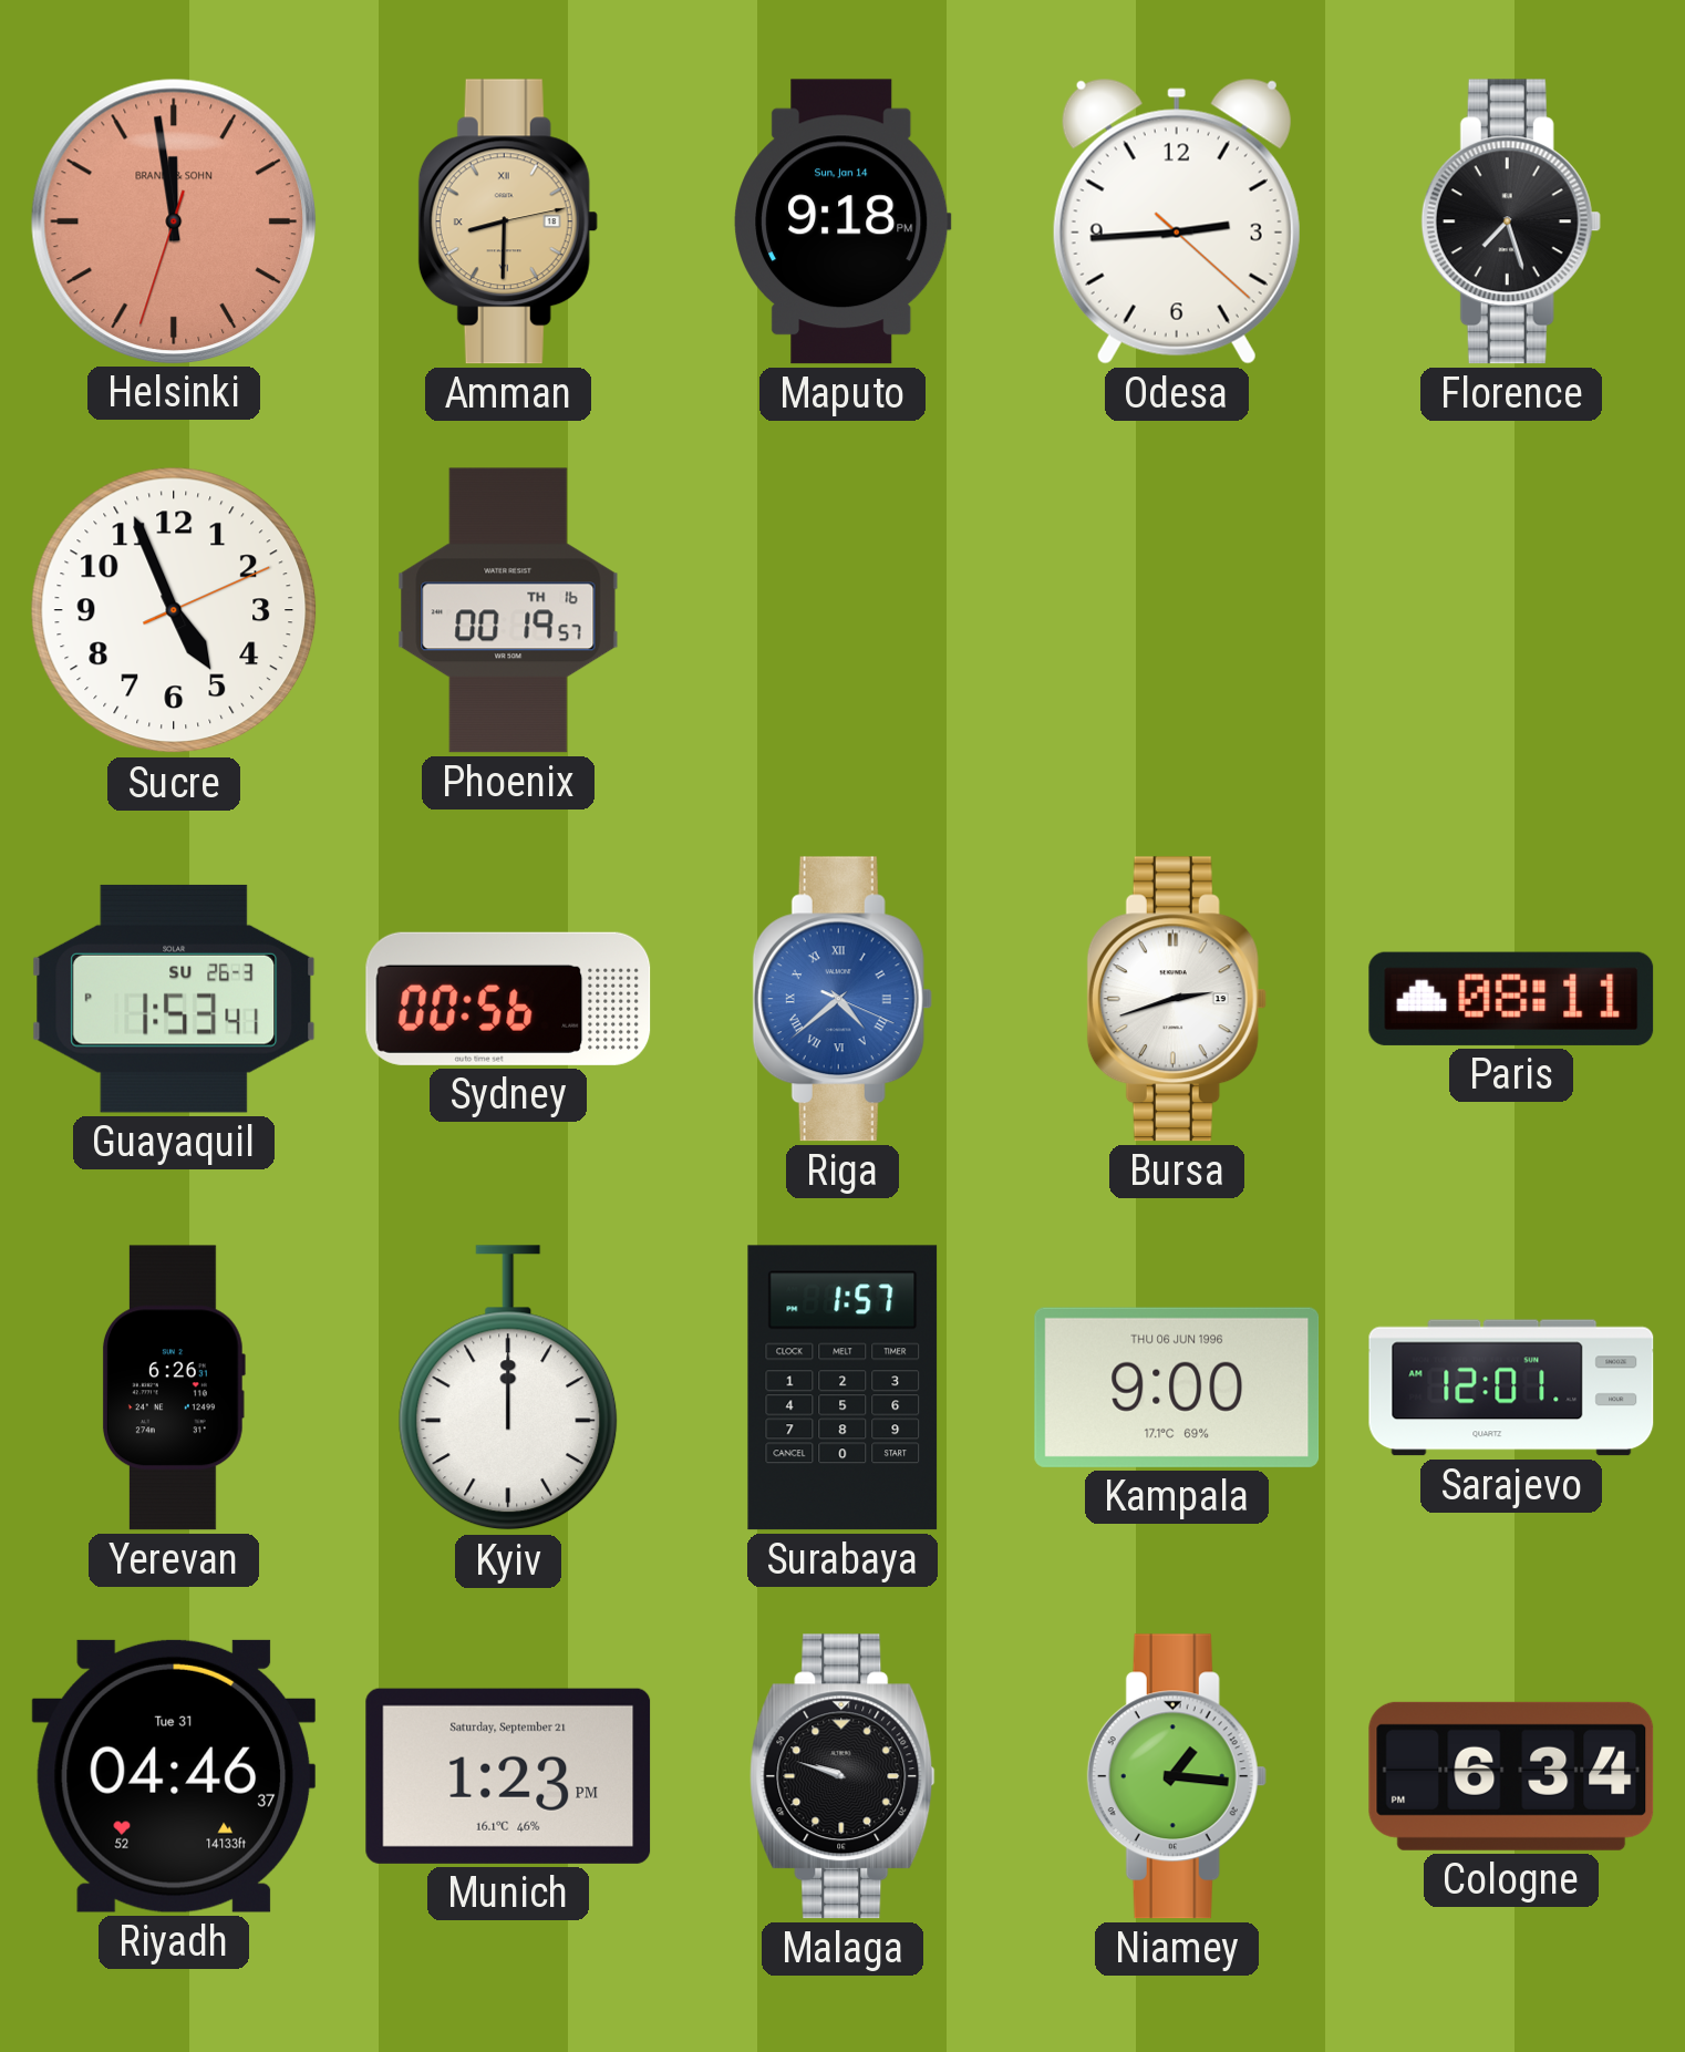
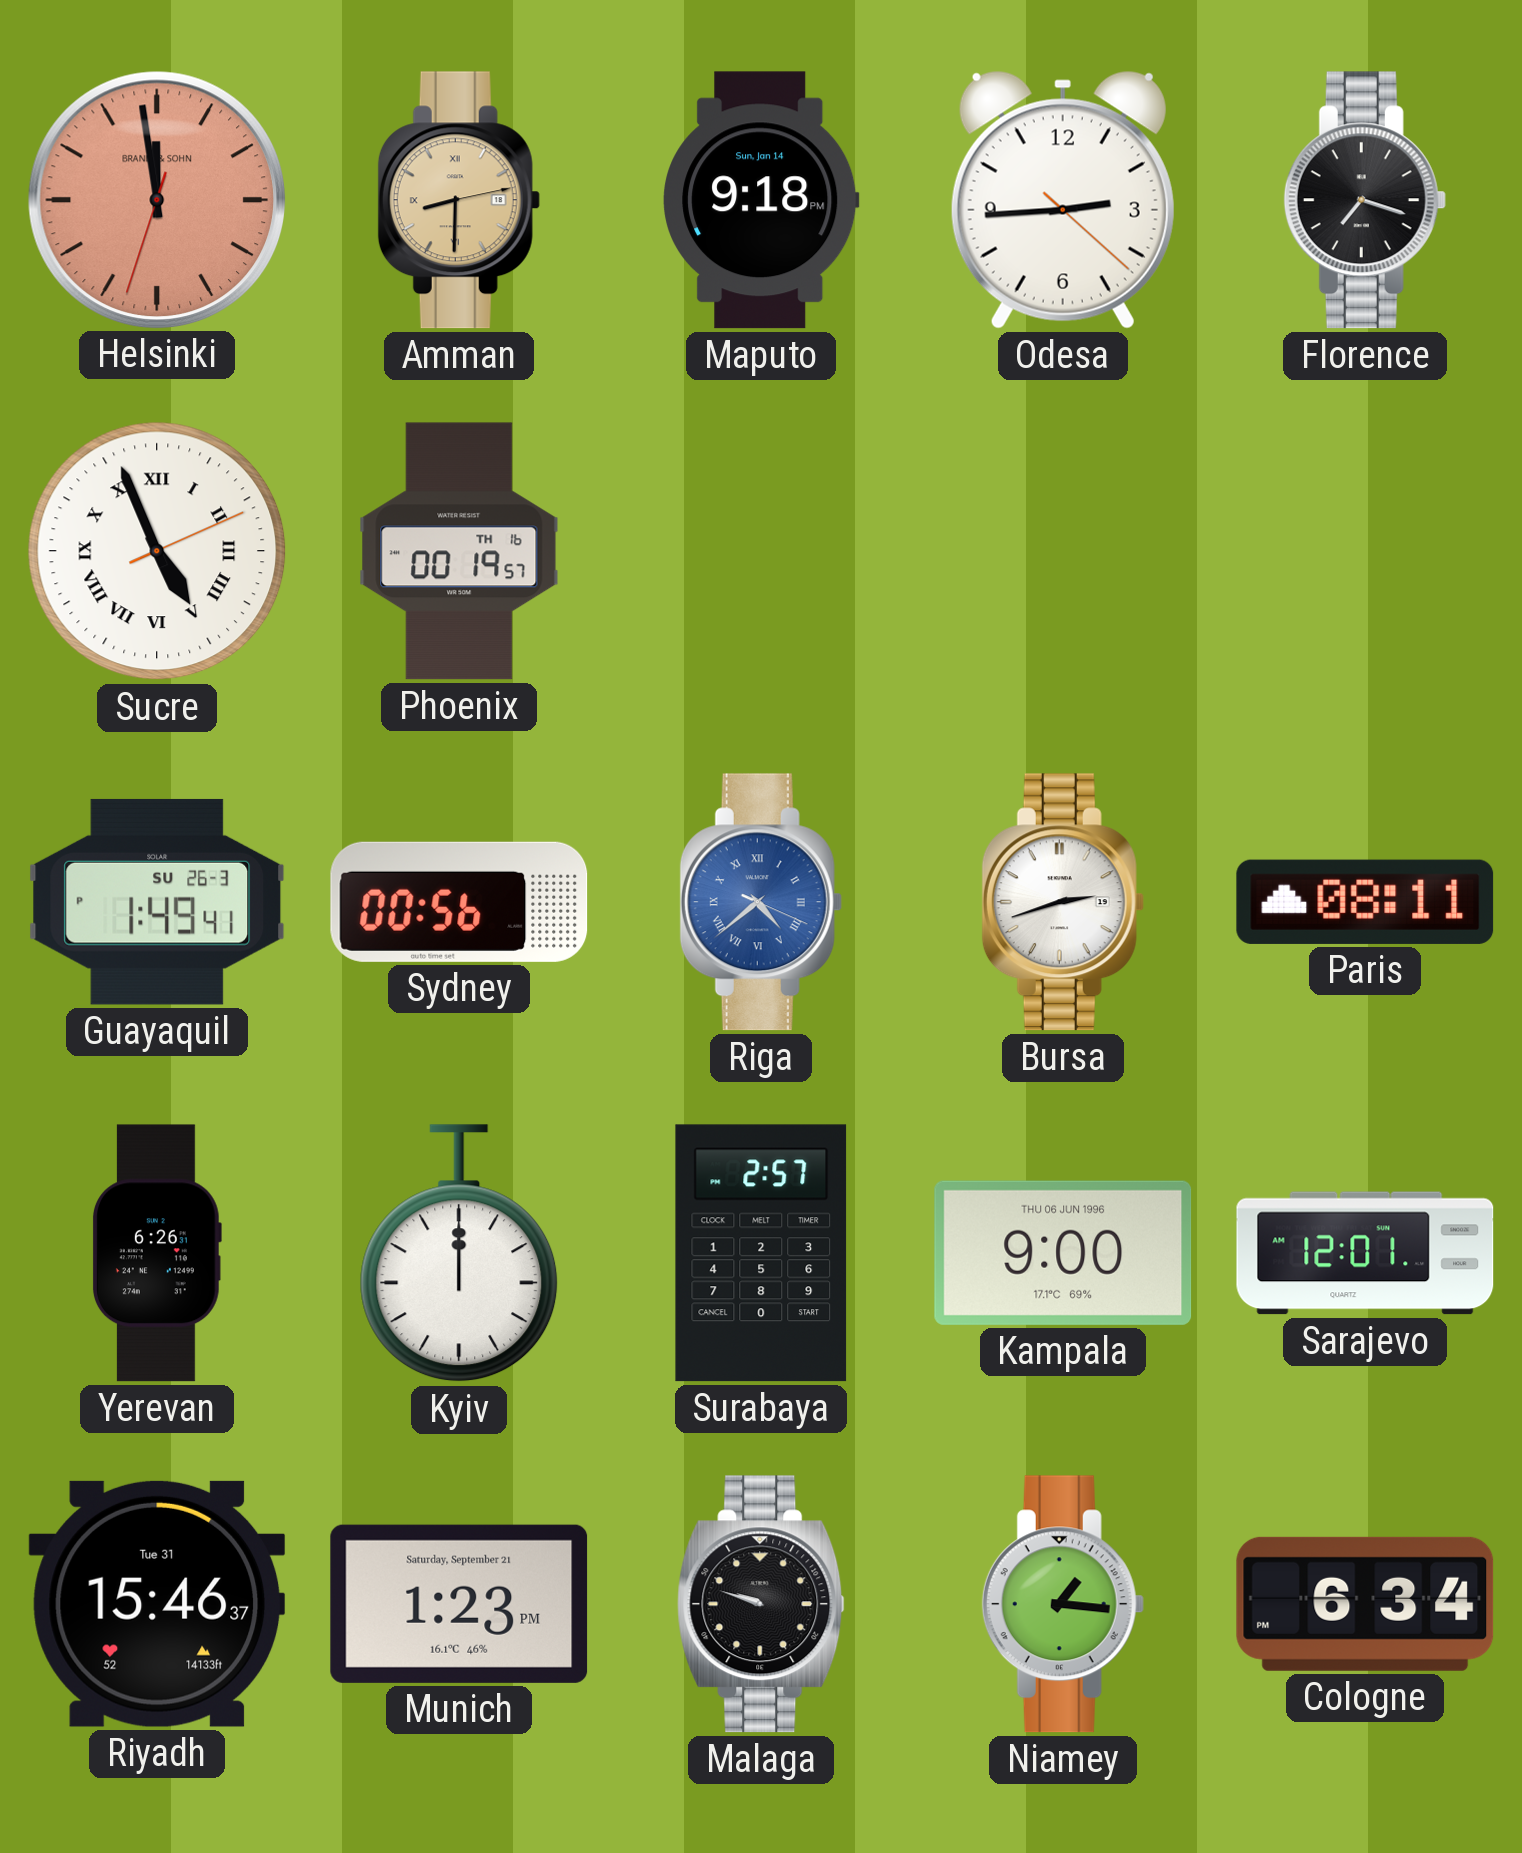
Florence: 7:27 -> 7:18
Sucre numerals: Arabic -> Roman
Guayaquil: 1:53 -> 1:49
Surabaya: 1:57 -> 2:57
Riyadh: 04:46 -> 15:46
